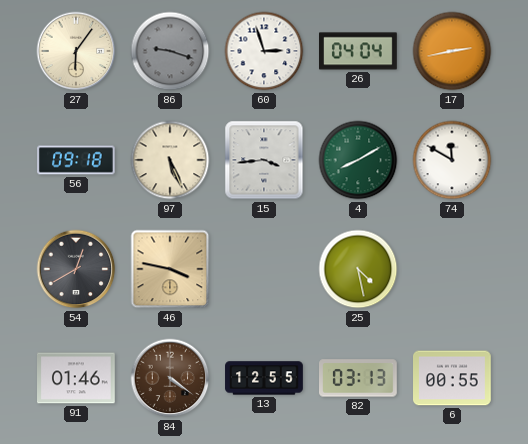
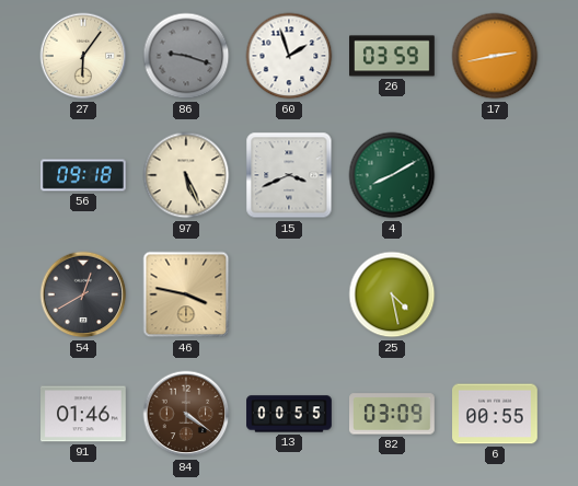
60: 2:57 -> 1:57
26: 04:04 -> 03:59
15: 3:44 -> 3:41
74: 11:50 -> none
13: 12:55 -> 00:55
82: 03:13 -> 03:09
